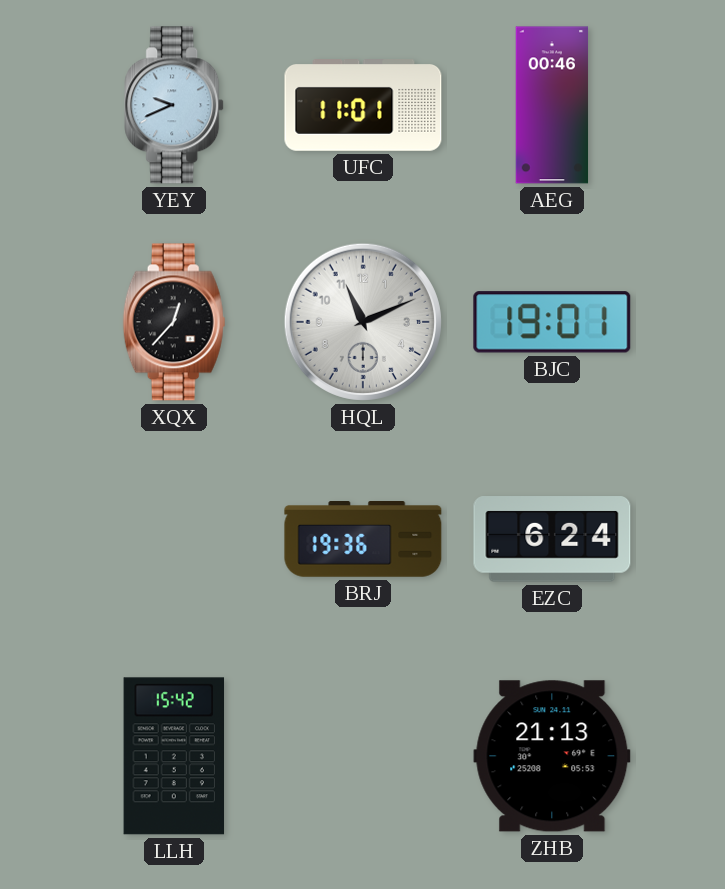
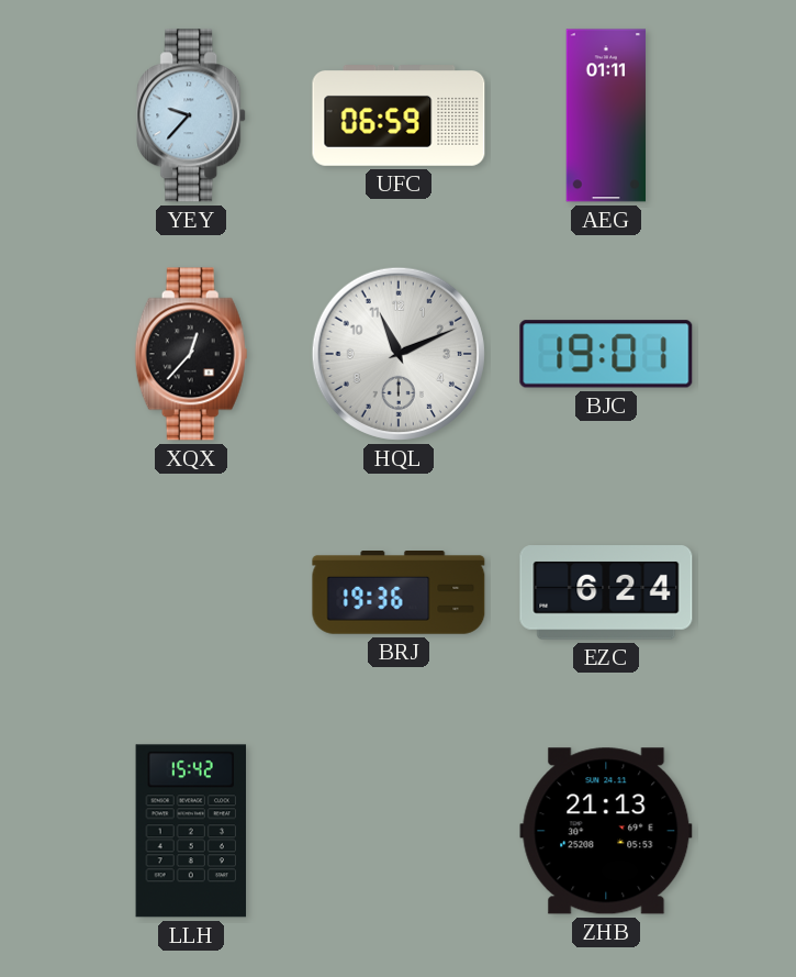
YEY: 9:41 -> 9:37
UFC: 11:01 -> 06:59
AEG: 00:46 -> 01:11
